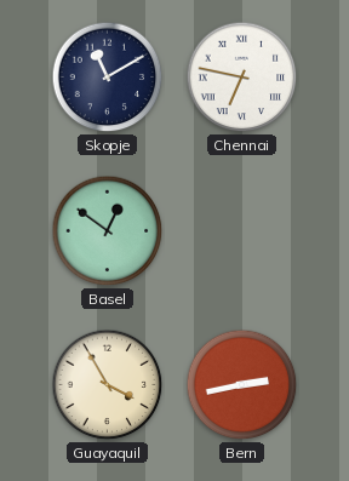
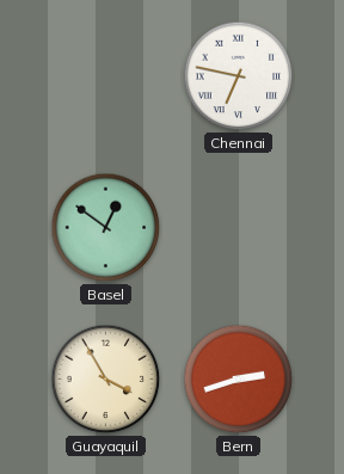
Skopje: 11:10 -> none
Bern: 2:43 -> 2:42
